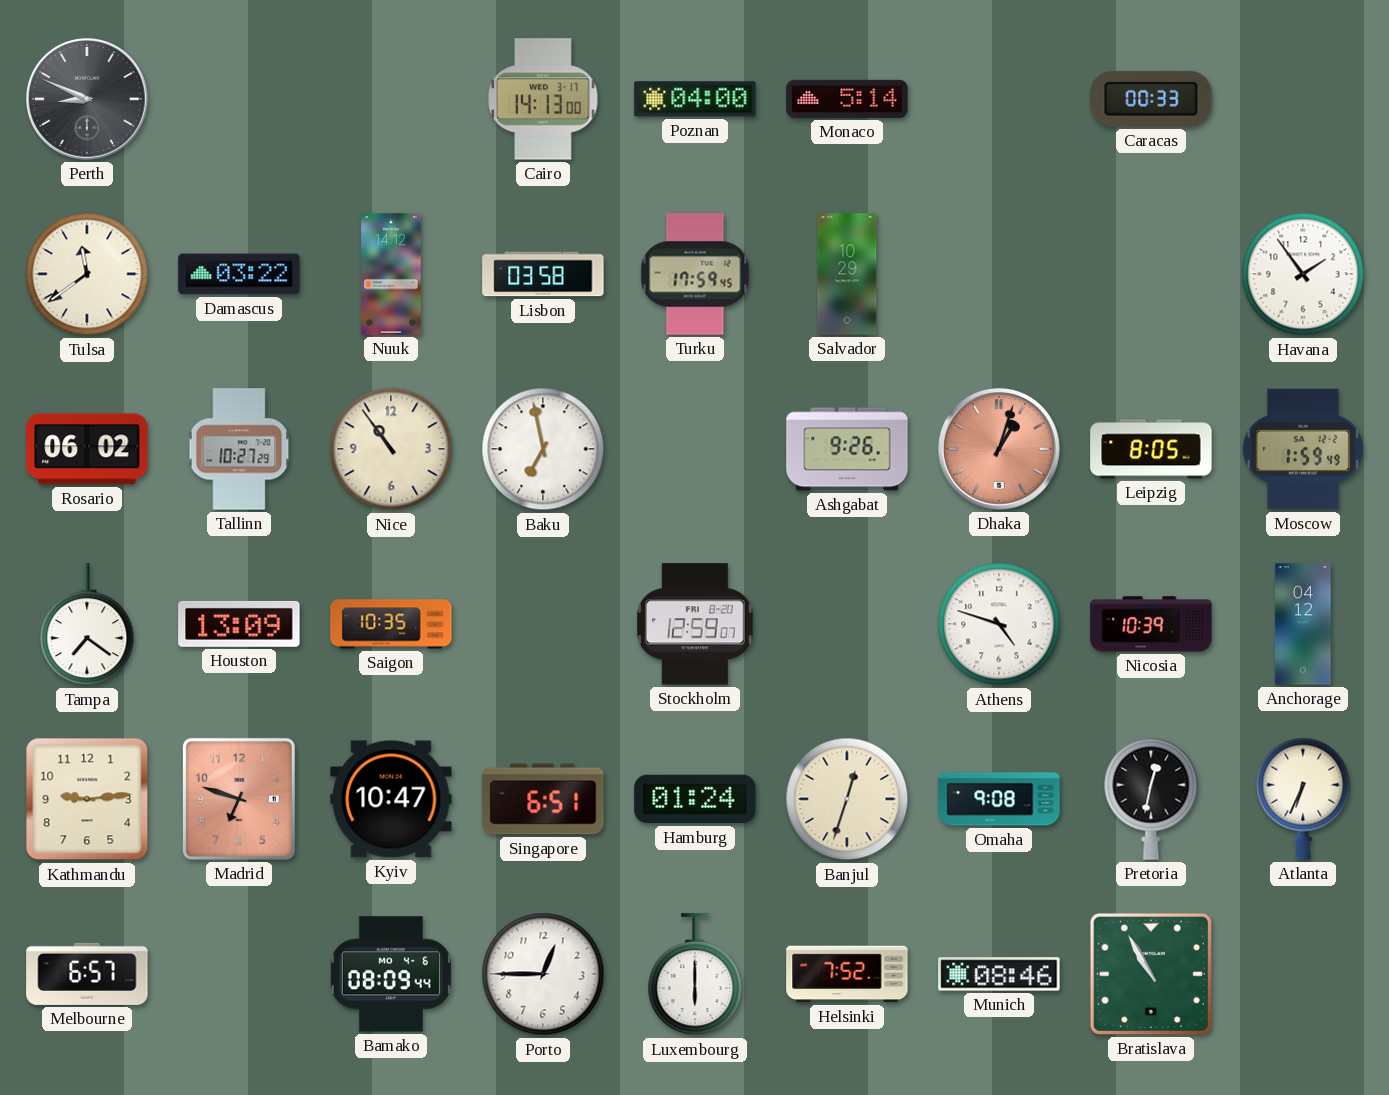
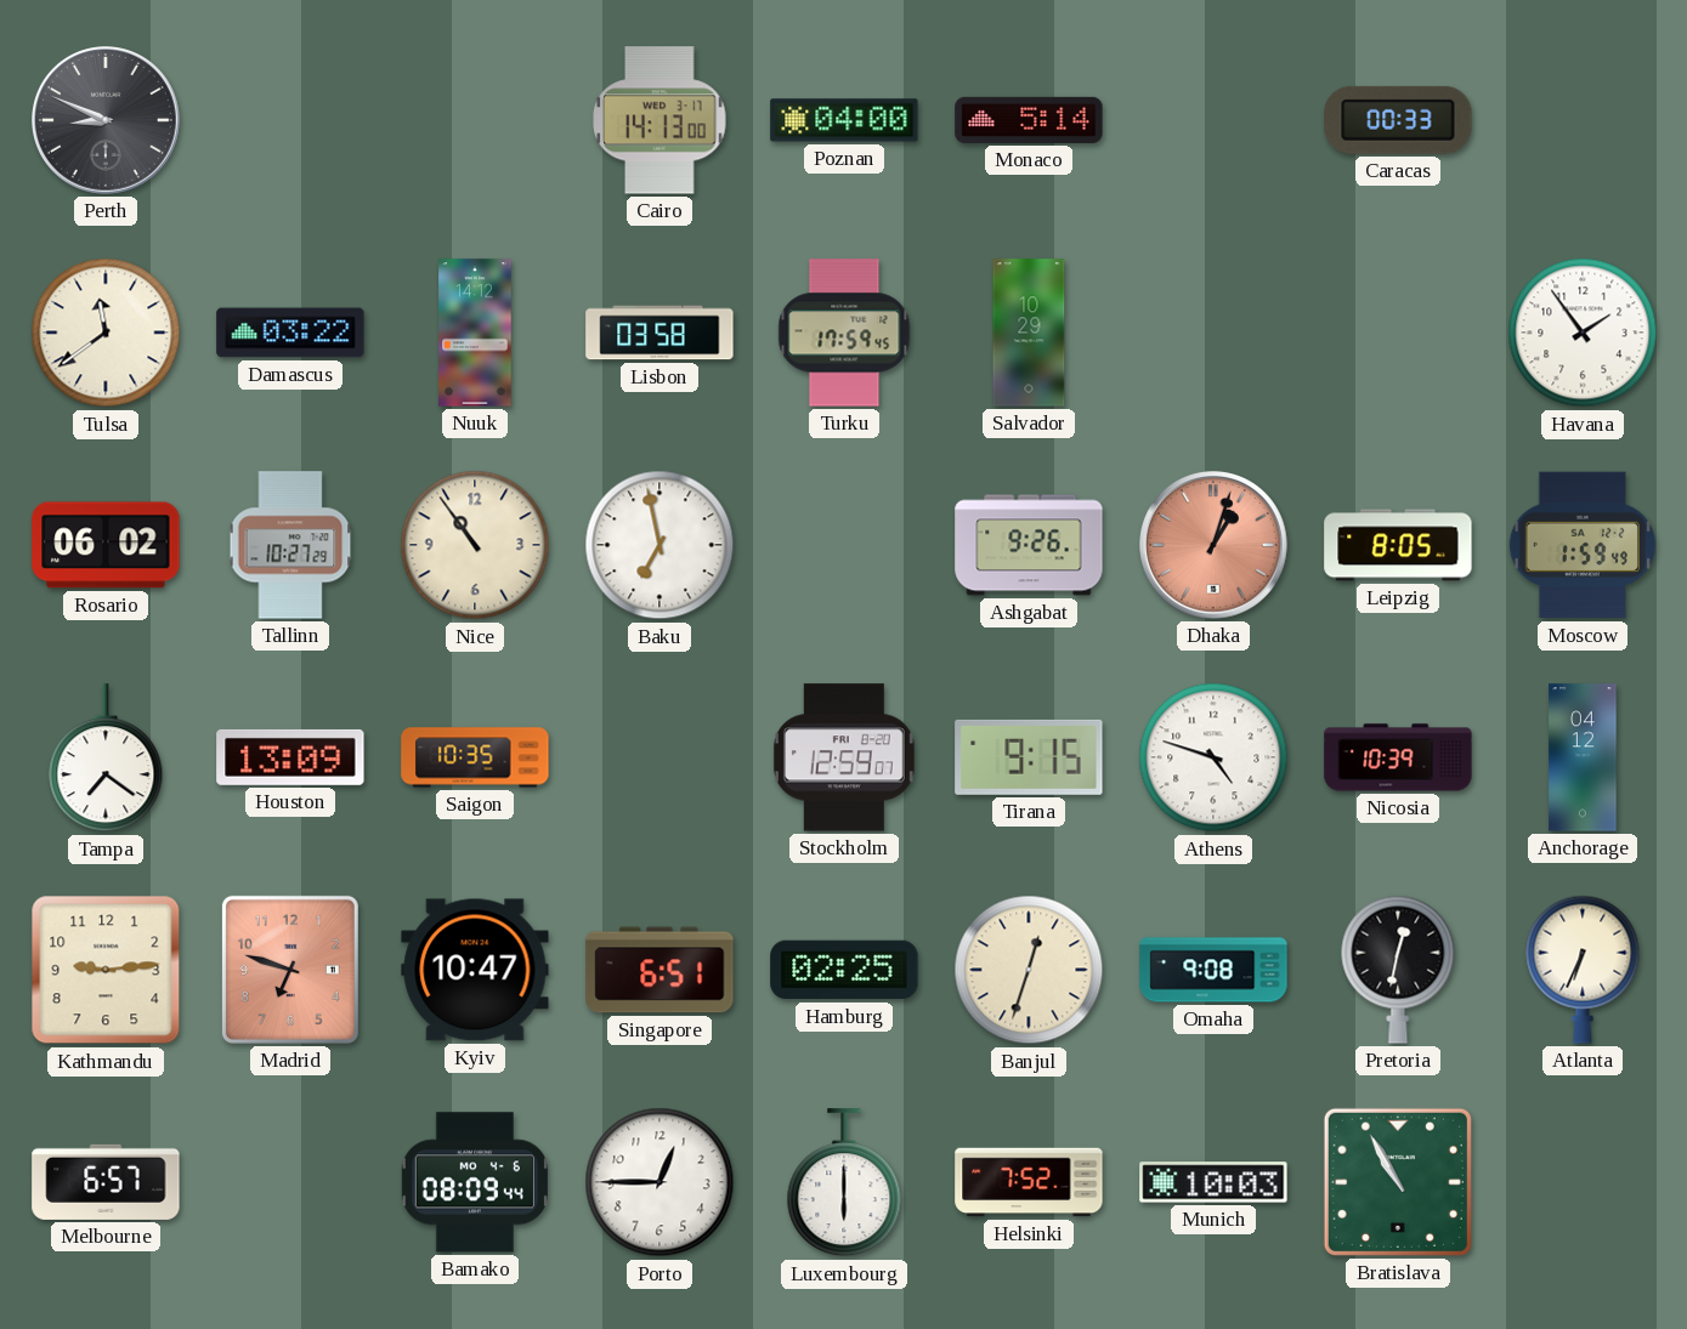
Tirana: none -> 9:15
Hamburg: 01:24 -> 02:25
Munich: 08:46 -> 10:03
